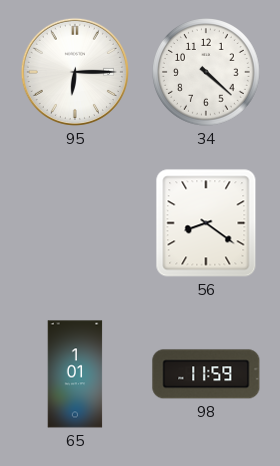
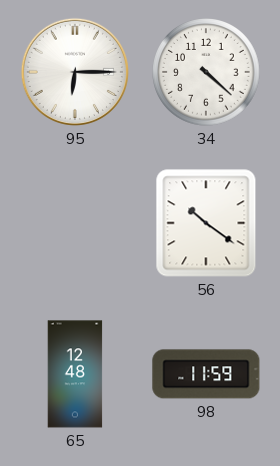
56: 8:21 -> 10:21
65: 1:01 -> 12:48
